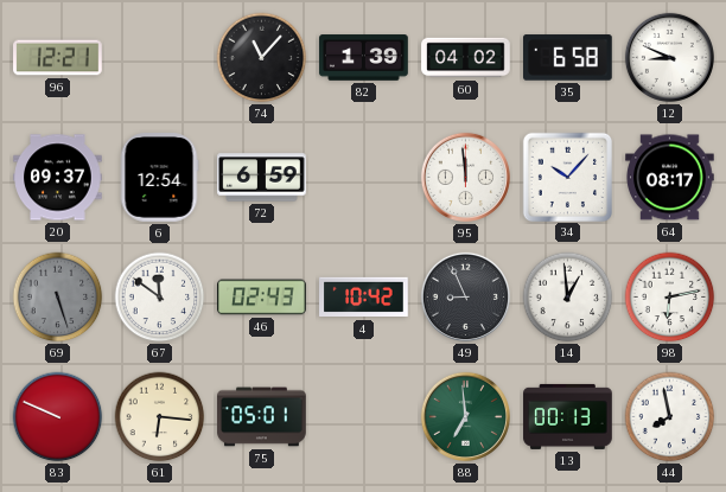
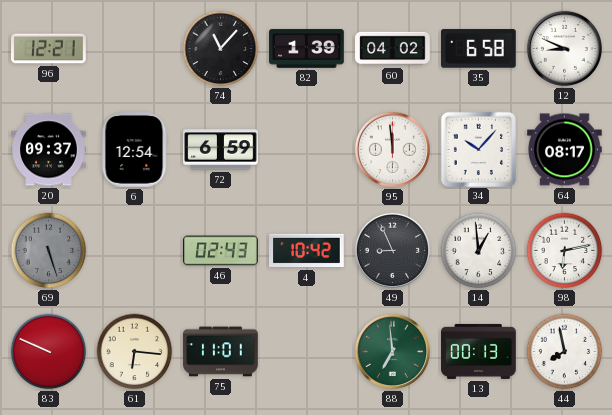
67: 11:51 -> none
75: 05:01 -> 11:01
